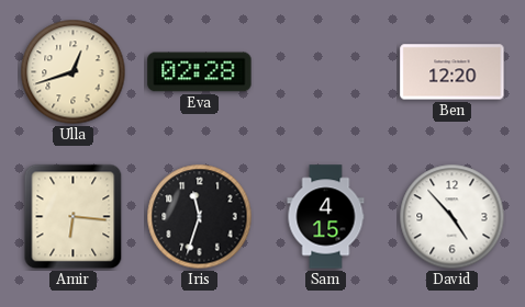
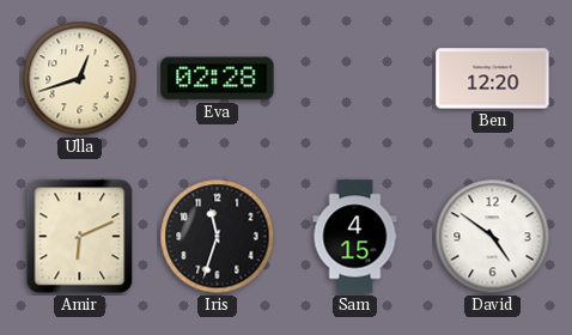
Amir: 6:16 -> 6:11
David: 4:53 -> 4:51
